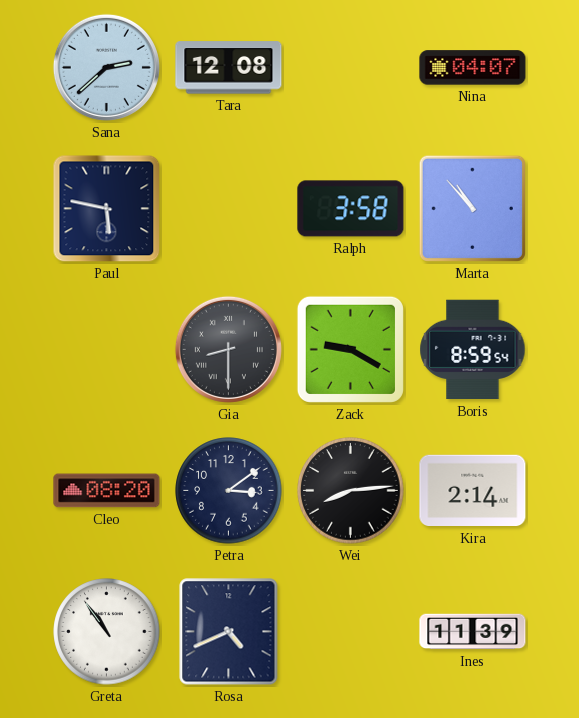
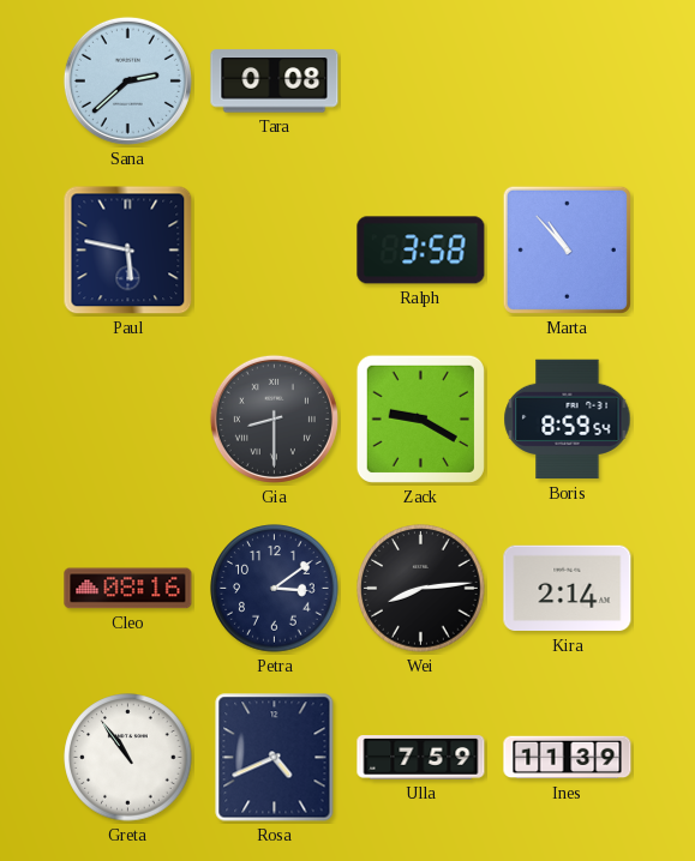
Tara: 12:08 -> 0:08
Nina: 04:07 -> none
Cleo: 08:20 -> 08:16
Ulla: none -> 7:59
